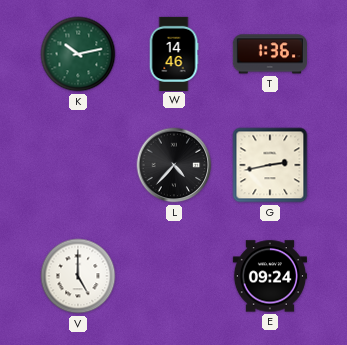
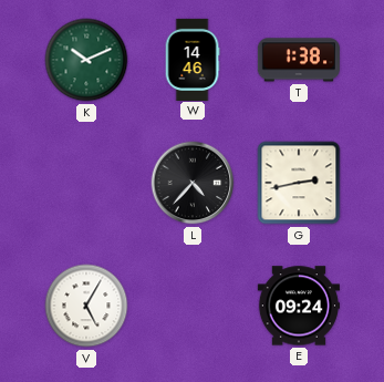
K: 10:13 -> 10:11
T: 1:36 -> 1:38
V: 5:00 -> 5:05
